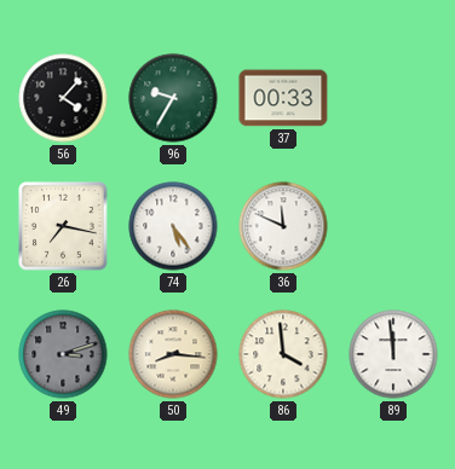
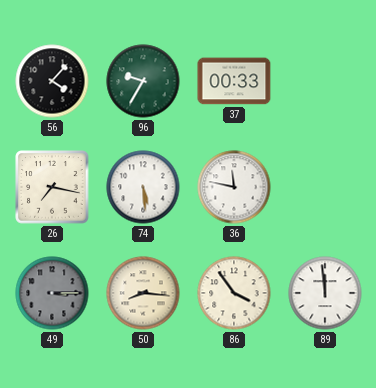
74: 5:24 -> 5:29
36: 11:49 -> 11:47
49: 3:12 -> 3:15
86: 3:59 -> 3:54
